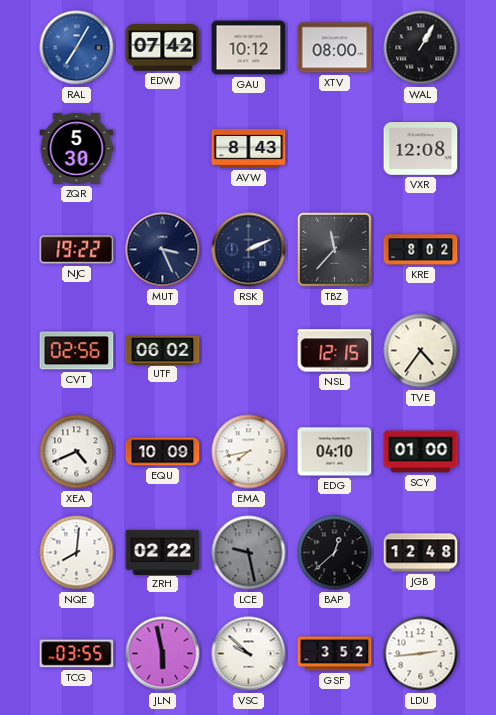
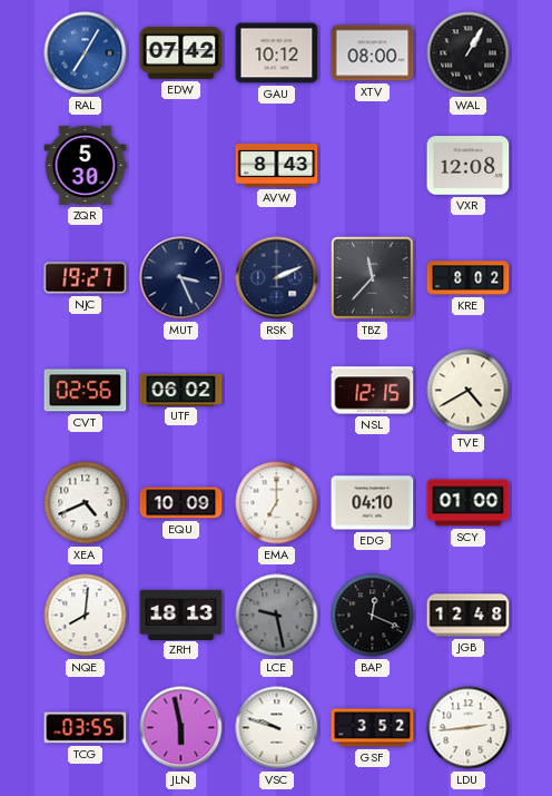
NJC: 19:22 -> 19:27
TVE: 4:36 -> 4:40
EMA: 7:43 -> 7:00
ZRH: 02:22 -> 18:13
BAP: 12:38 -> 12:19
VSC: 9:52 -> 9:48
